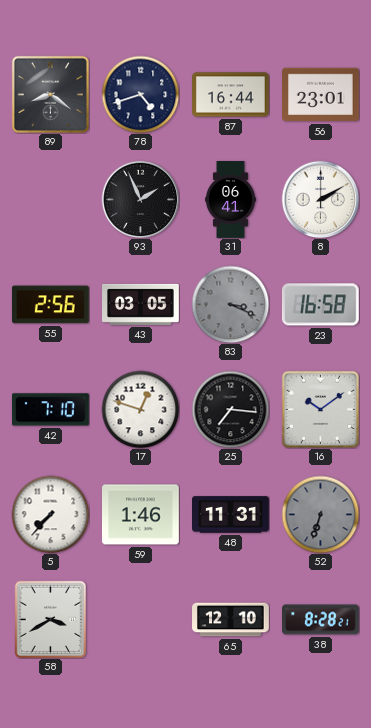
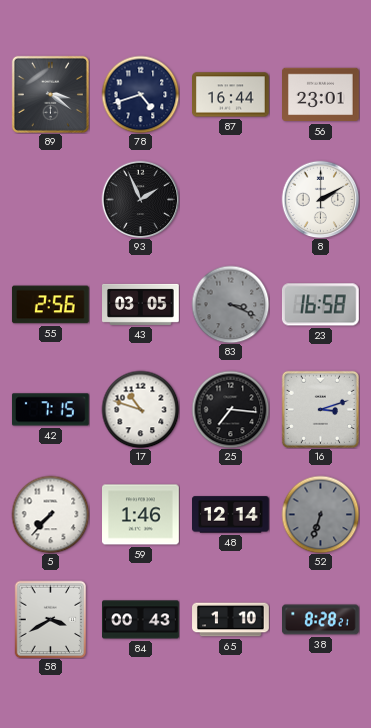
89: 8:21 -> 3:21
31: 06:41 -> none
42: 7:10 -> 7:15
17: 12:48 -> 10:48
16: 10:09 -> 3:12
48: 11:31 -> 12:14
84: none -> 00:43
65: 12:10 -> 1:10
